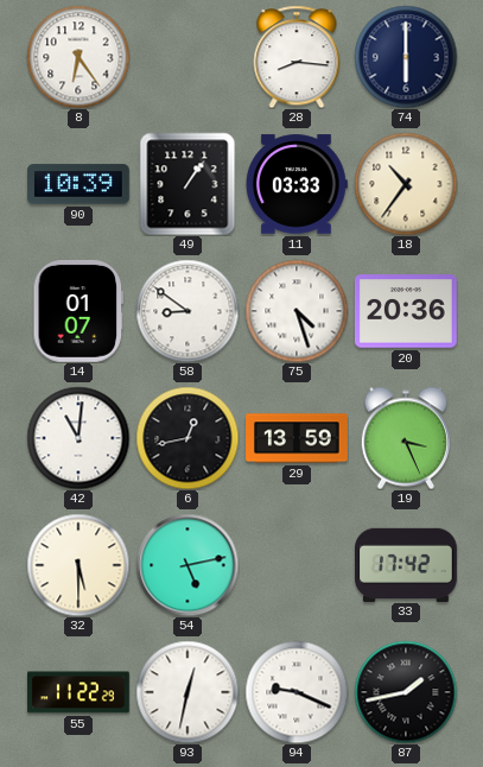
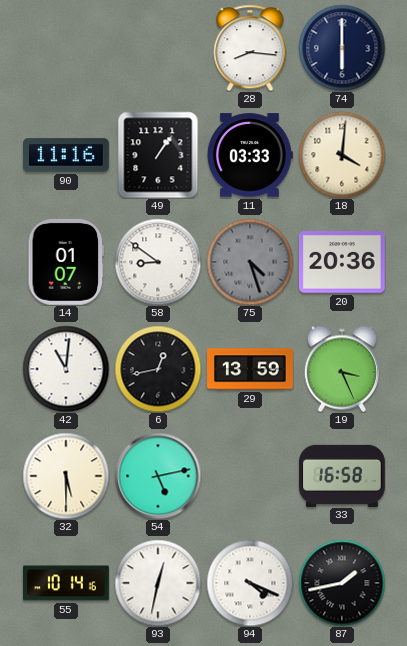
8: 6:24 -> none
90: 10:39 -> 11:16
18: 10:36 -> 4:01
75 dial: white -> grey
33: 17:42 -> 16:58
55: 11:22 -> 10:14
94: 9:19 -> 4:19
